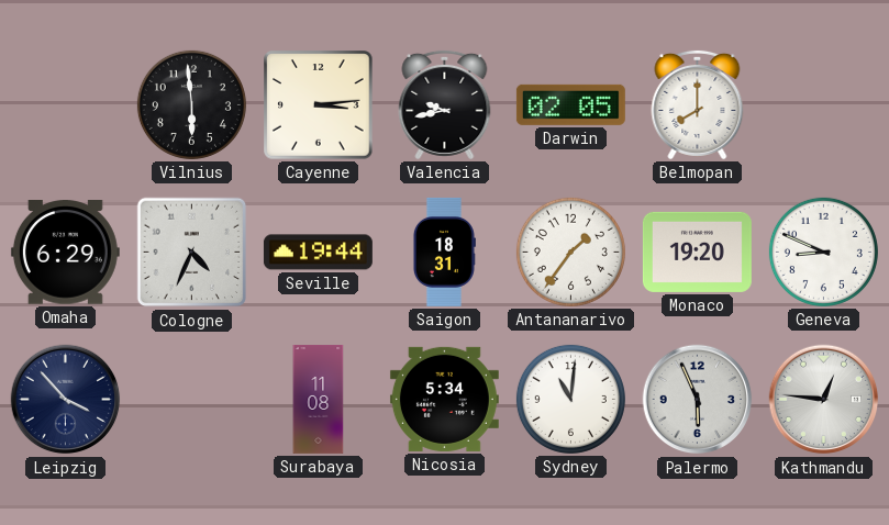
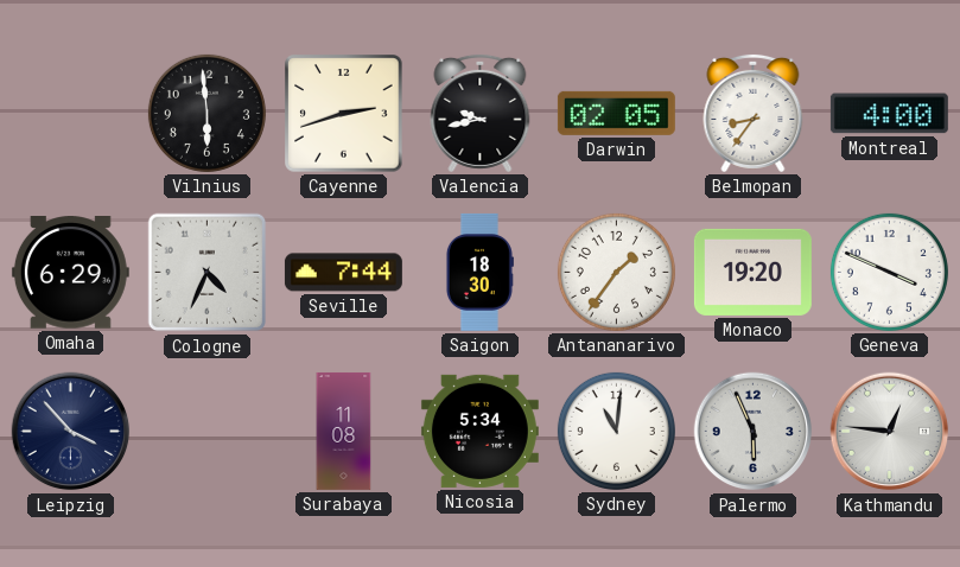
Cayenne: 3:14 -> 2:42
Belmopan: 8:00 -> 8:36
Montreal: none -> 4:00
Seville: 19:44 -> 7:44
Saigon: 18:31 -> 18:30
Geneva: 8:49 -> 3:49
